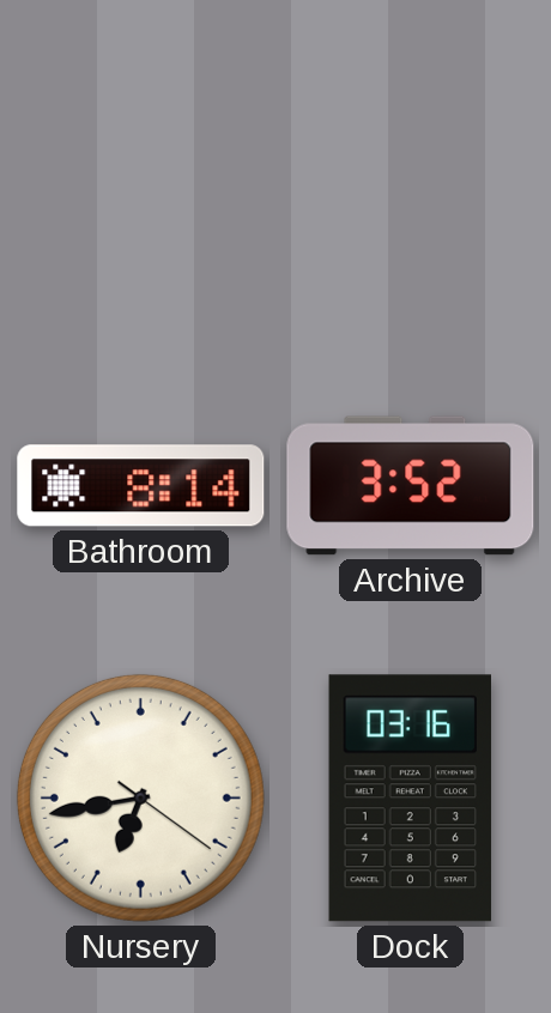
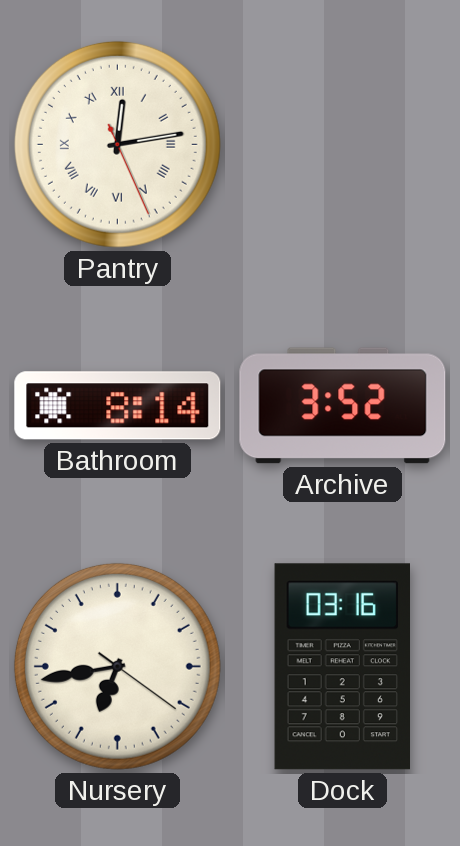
Pantry: none -> 12:13
